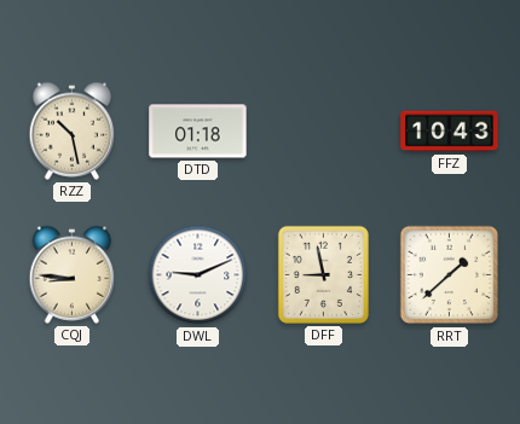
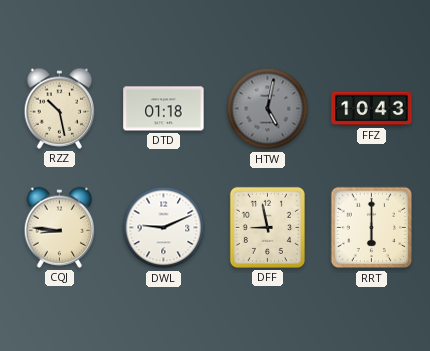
HTW: none -> 5:02
RRT: 1:38 -> 6:00
